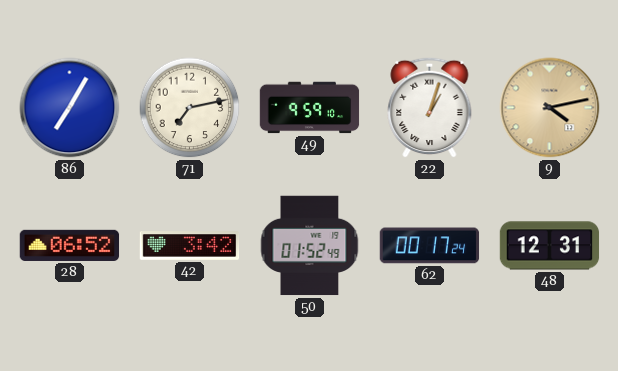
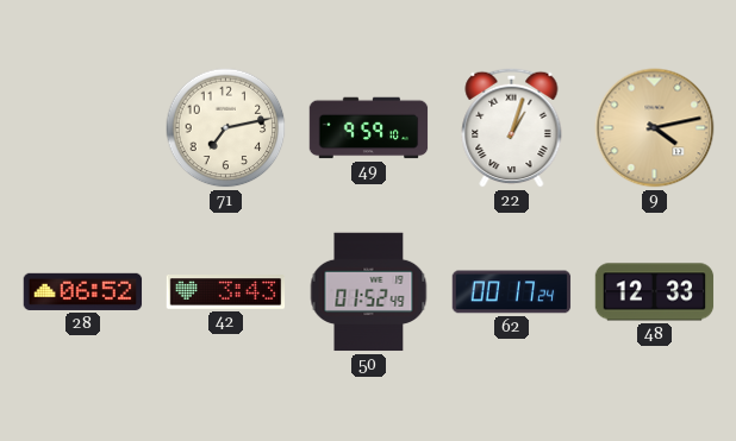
86: 7:05 -> none
42: 3:42 -> 3:43
48: 12:31 -> 12:33
